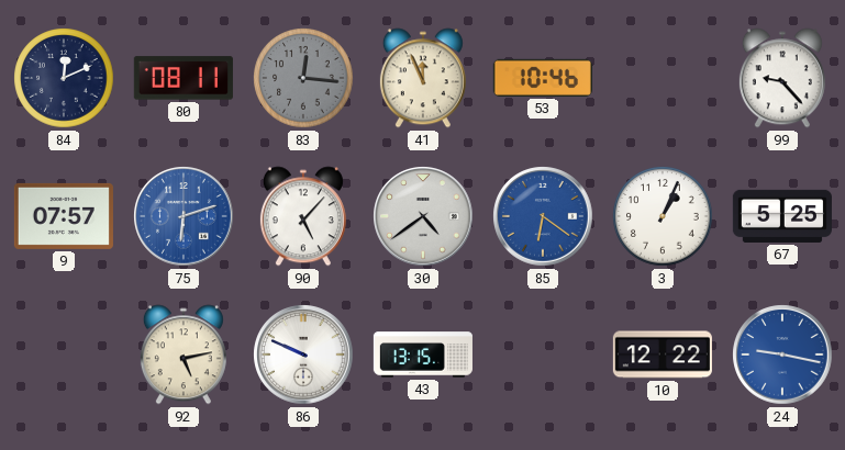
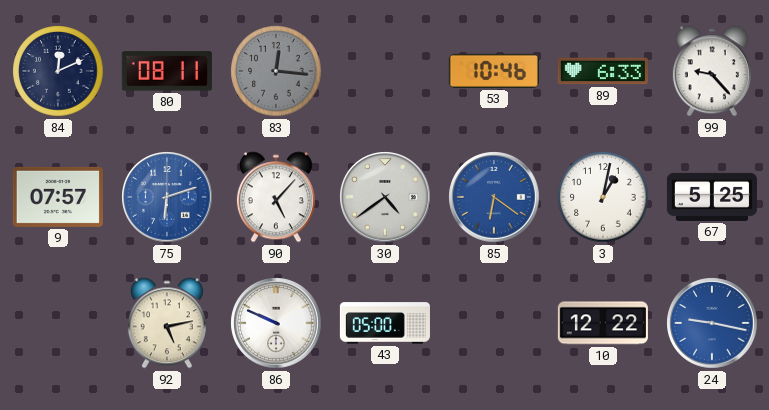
41: 11:56 -> none
89: none -> 6:33
3: 1:04 -> 1:02
43: 13:15 -> 05:00
